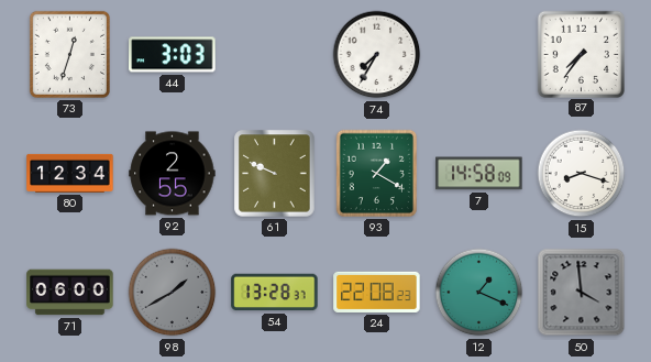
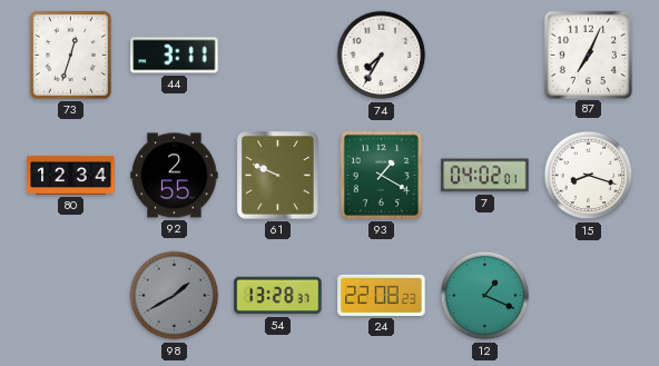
44: 3:03 -> 3:11
87: 7:36 -> 7:04
7: 14:58 -> 04:02
71: 06:00 -> none
50: 3:59 -> none
